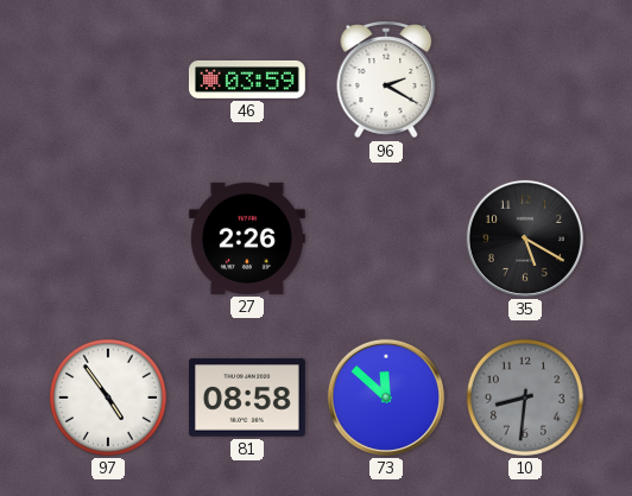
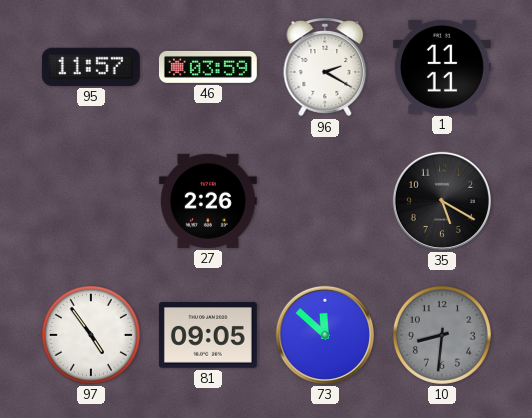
95: none -> 11:57
1: none -> 11:11
81: 08:58 -> 09:05
